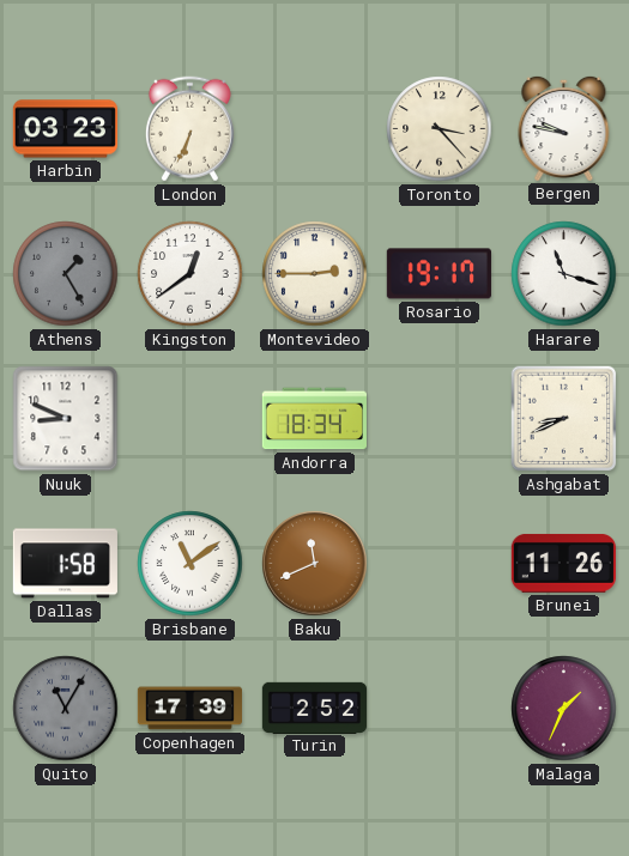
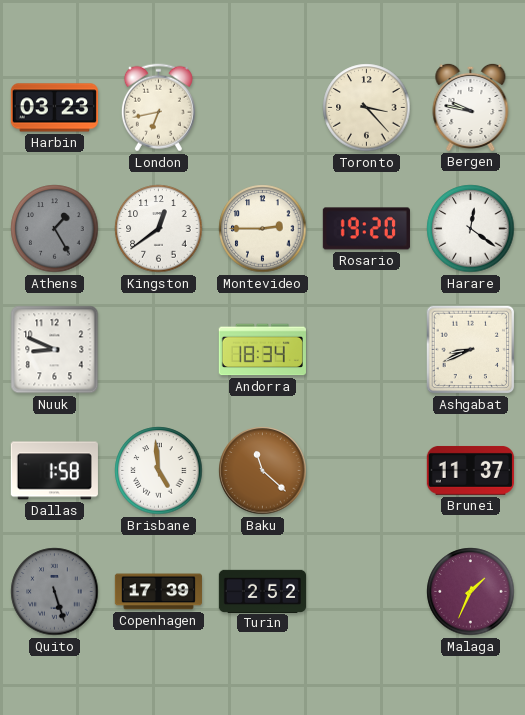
London: 6:34 -> 6:43
Rosario: 19:17 -> 19:20
Harare: 11:18 -> 12:21
Brisbane: 11:09 -> 4:59
Baku: 11:41 -> 11:22
Brunei: 11:26 -> 11:37
Quito: 11:05 -> 5:27
